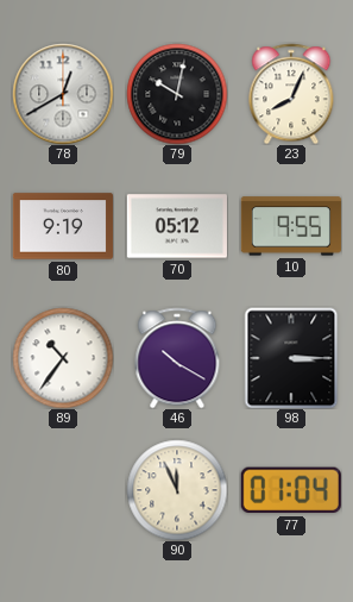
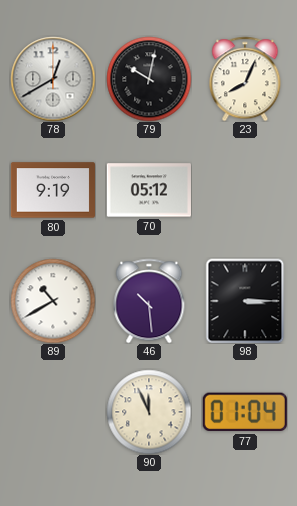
10: 9:55 -> none
89: 10:36 -> 10:40
46: 10:20 -> 10:29
